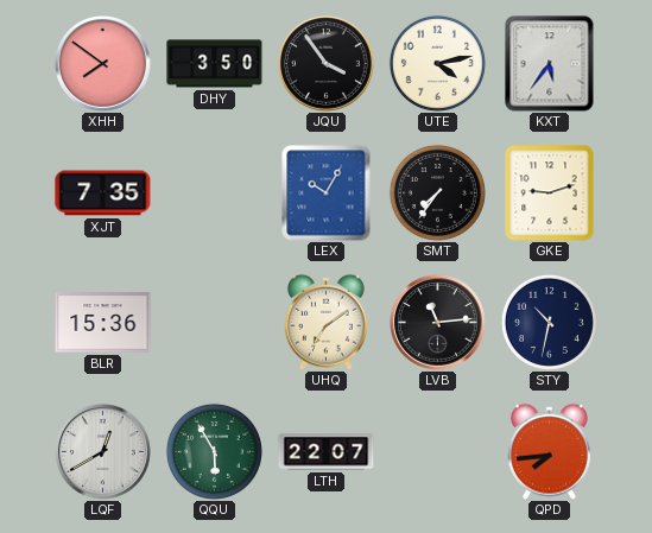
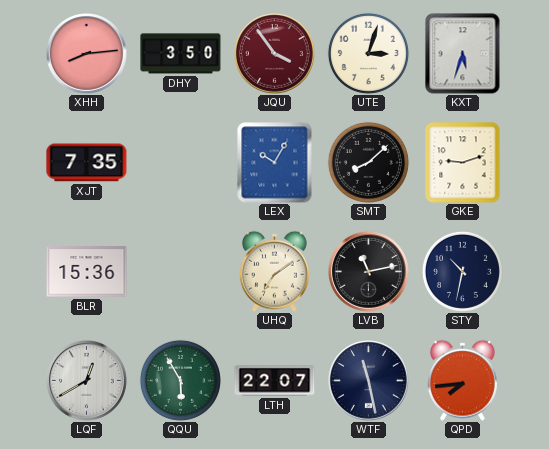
XHH: 7:51 -> 8:14
JQU dial: black -> burgundy
UTE: 4:13 -> 3:03
KXT: 5:36 -> 5:33
SMT: 7:36 -> 8:08
LVB: 11:14 -> 11:13
WTF: none -> 11:28
